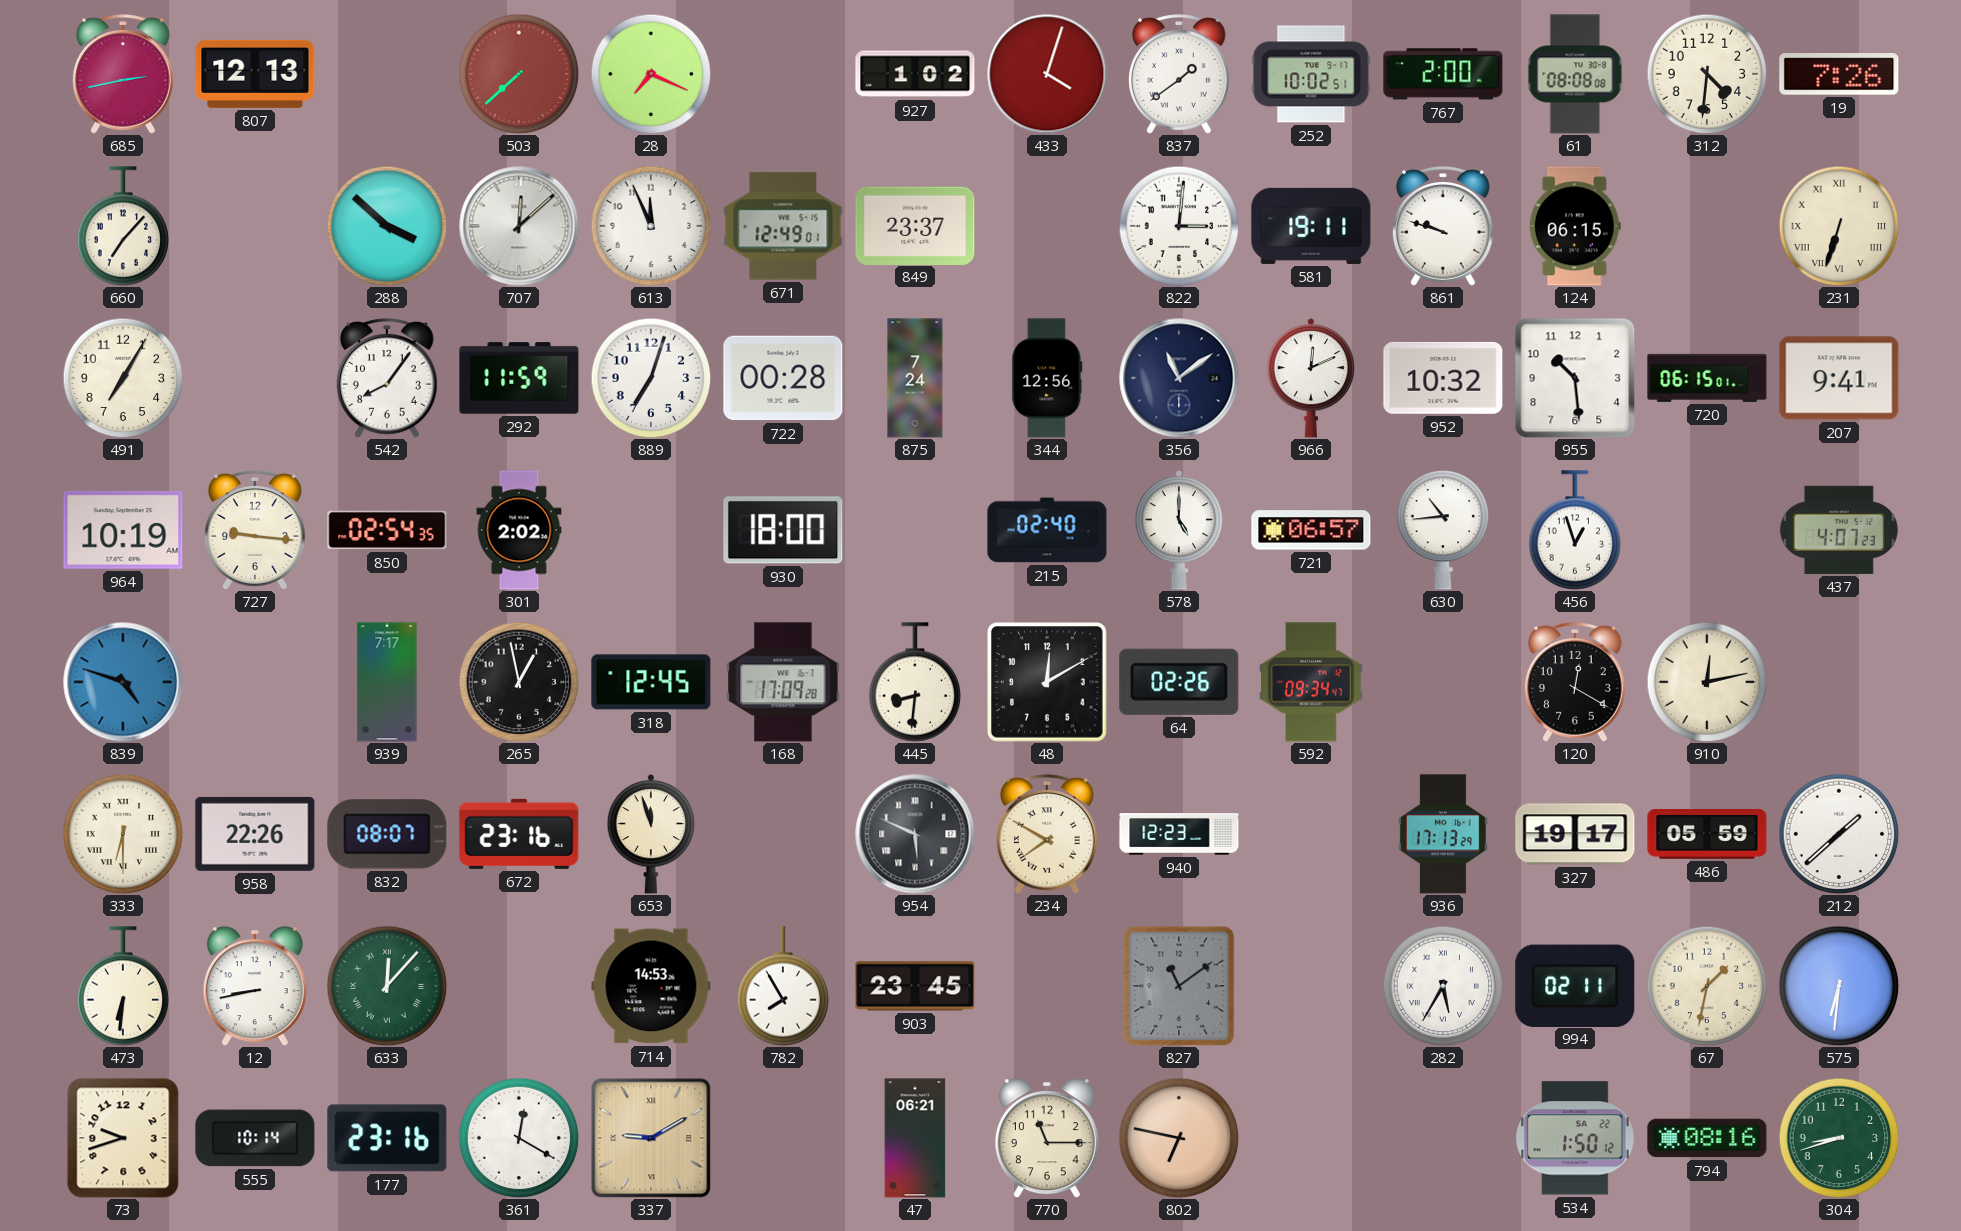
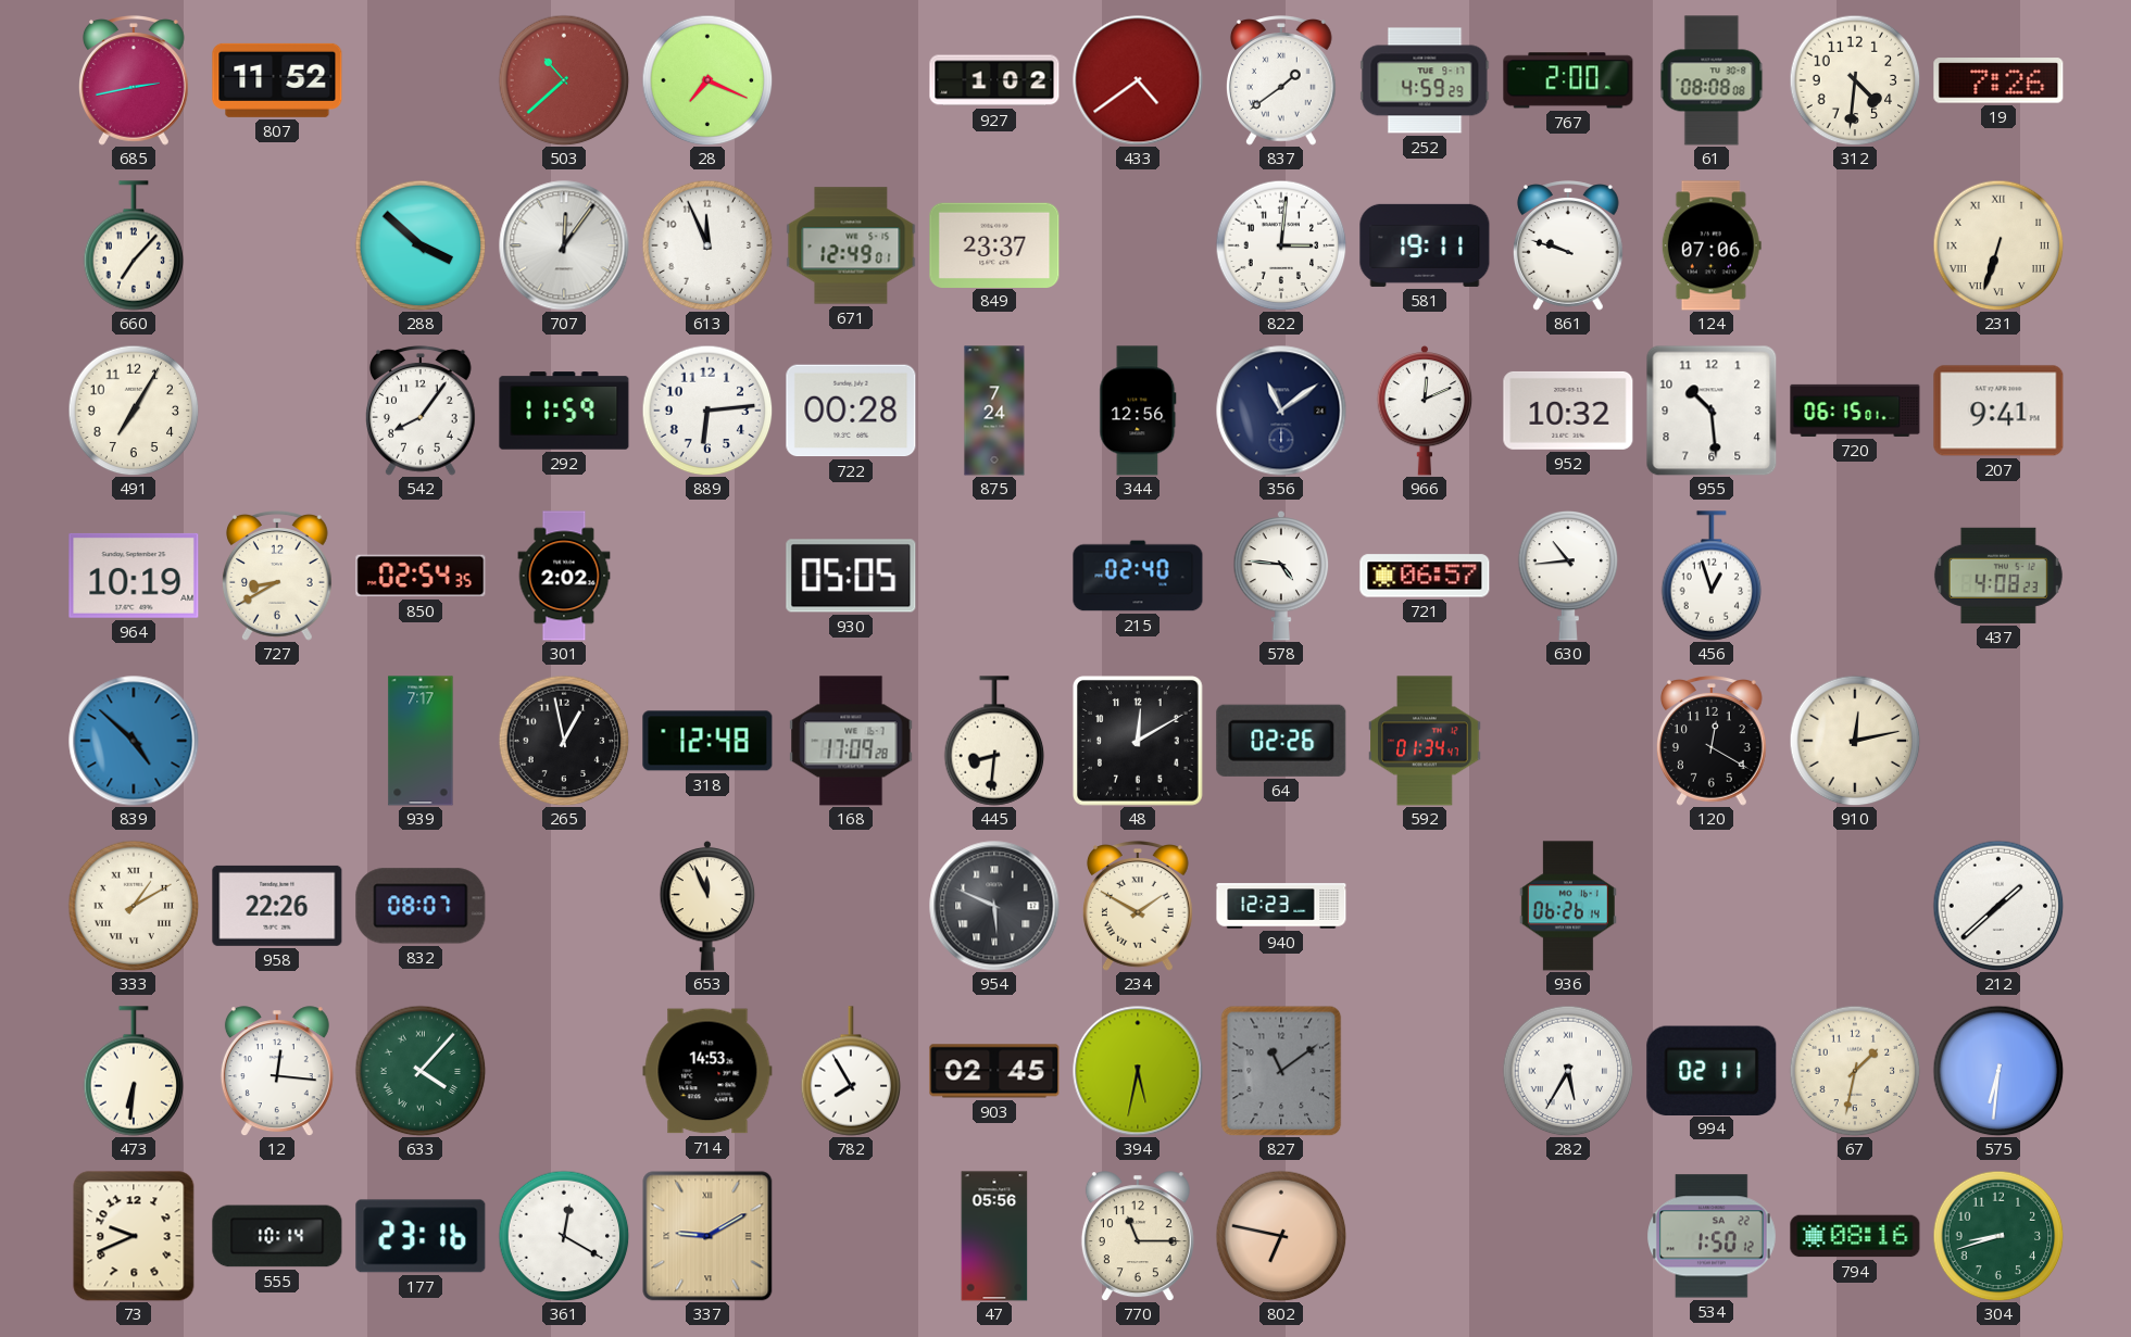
807: 12:13 -> 11:52
503: 7:38 -> 10:38
433: 4:03 -> 4:39
252: 10:02 -> 4:59
707: 12:08 -> 12:06
124: 06:15 -> 07:06
889: 7:03 -> 6:14
727: 9:16 -> 8:40
930: 18:00 -> 05:05
578: 5:00 -> 4:46
437: 4:07 -> 4:08
839: 4:48 -> 4:52
318: 12:45 -> 12:48
592: 09:34 -> 01:34
333: 6:30 -> 1:10
672: 23:16 -> none
653: 11:57 -> 11:56
234: 7:50 -> 1:50
936: 17:13 -> 06:26
327: 19:17 -> none
486: 05:59 -> none
12: 8:43 -> 12:16
633: 12:07 -> 4:07
903: 23:45 -> 02:45
394: none -> 5:32
73: 9:42 -> 9:41
47: 06:21 -> 05:56
